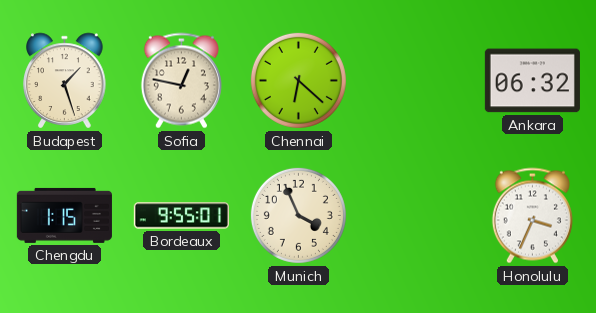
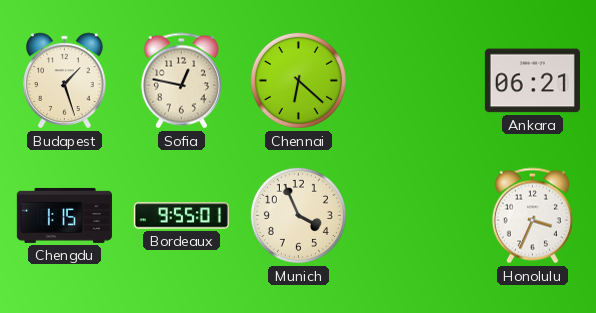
Ankara: 06:32 -> 06:21
